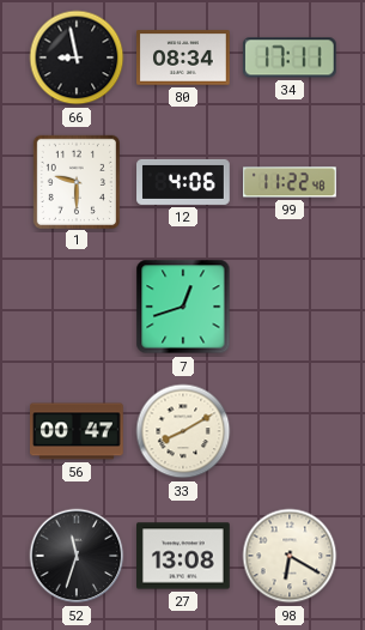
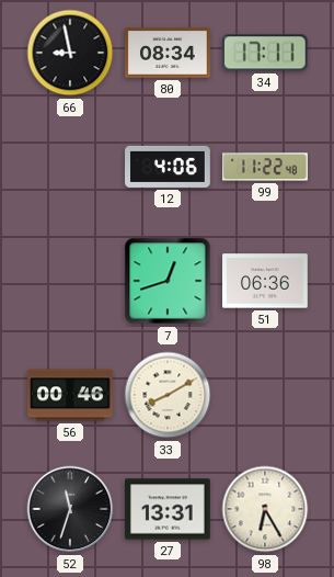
1: 9:30 -> none
51: none -> 06:36
56: 00:47 -> 00:46
27: 13:08 -> 13:31
98: 6:20 -> 6:25
